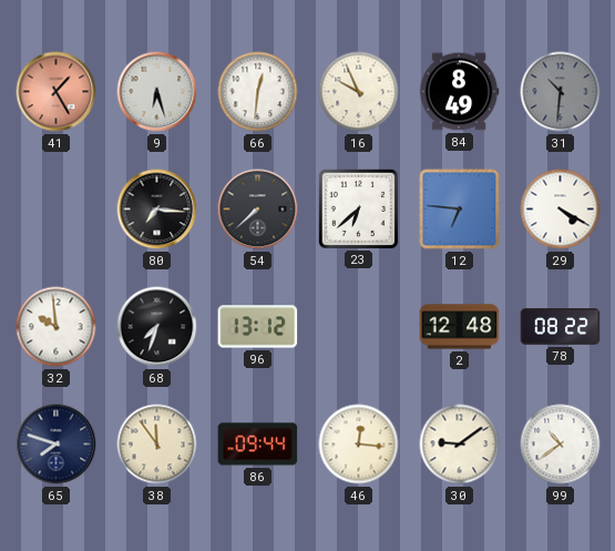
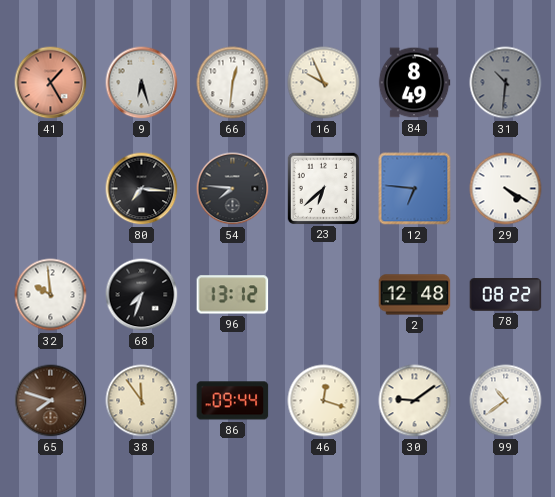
54: 7:38 -> 7:46
65 dial: navy -> brown
46: 12:16 -> 12:18
